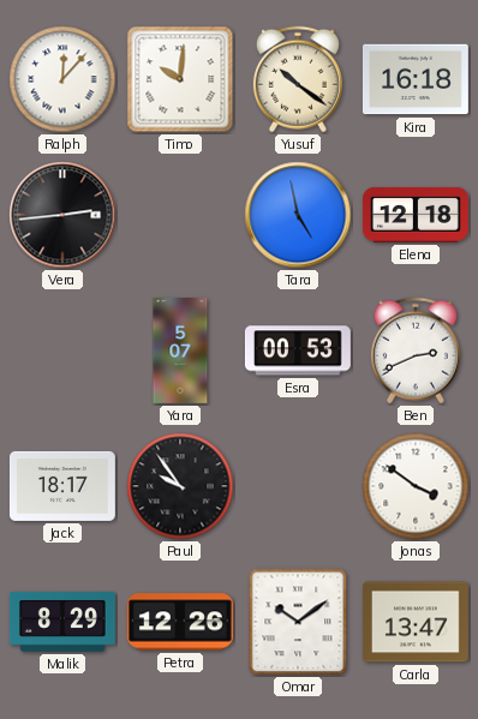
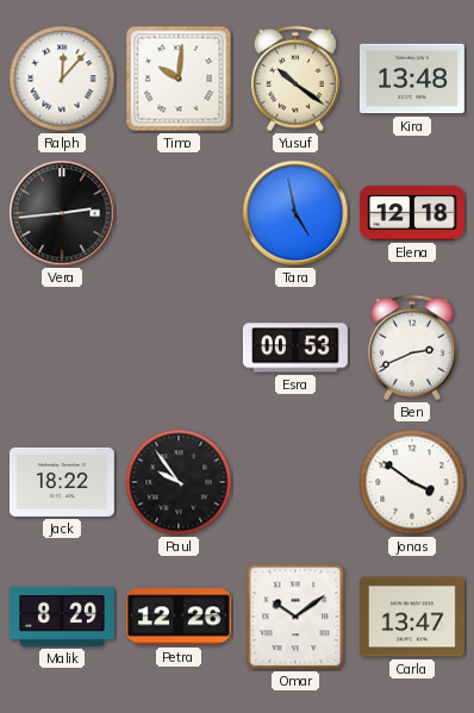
Kira: 16:18 -> 13:48
Yara: 5:07 -> none
Jack: 18:17 -> 18:22
